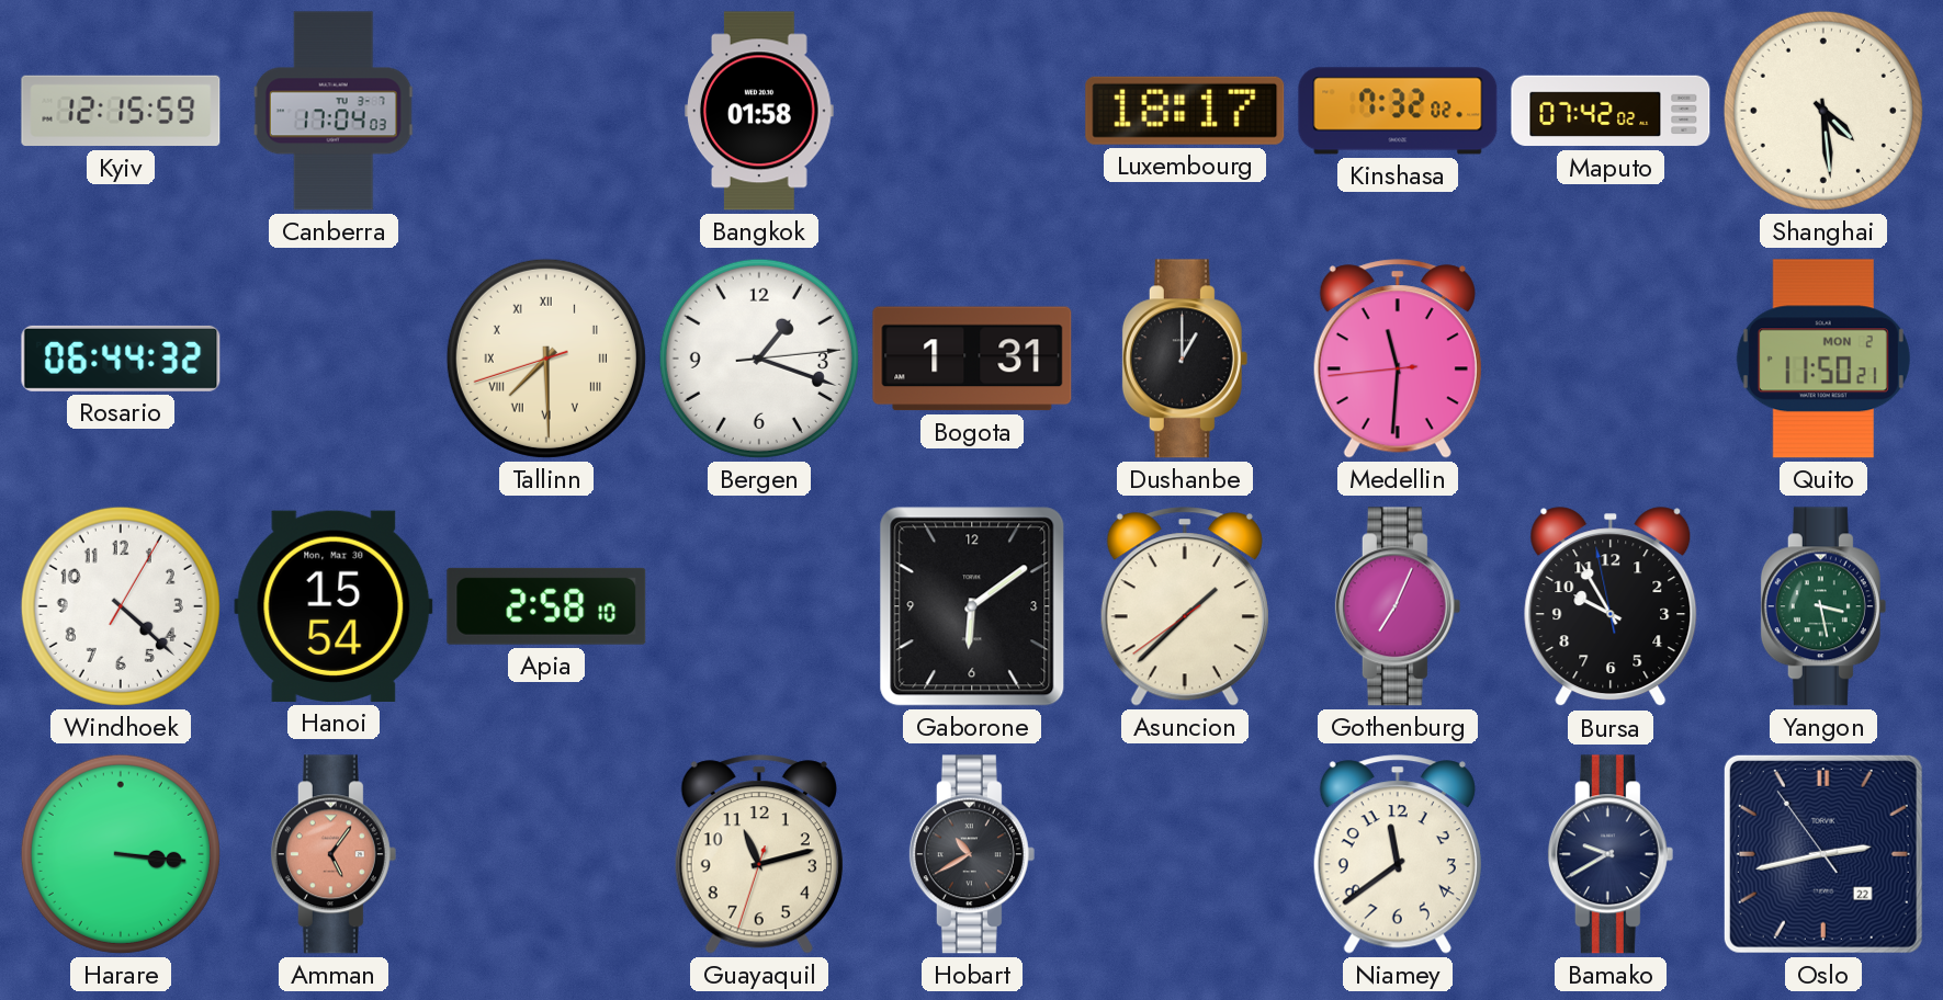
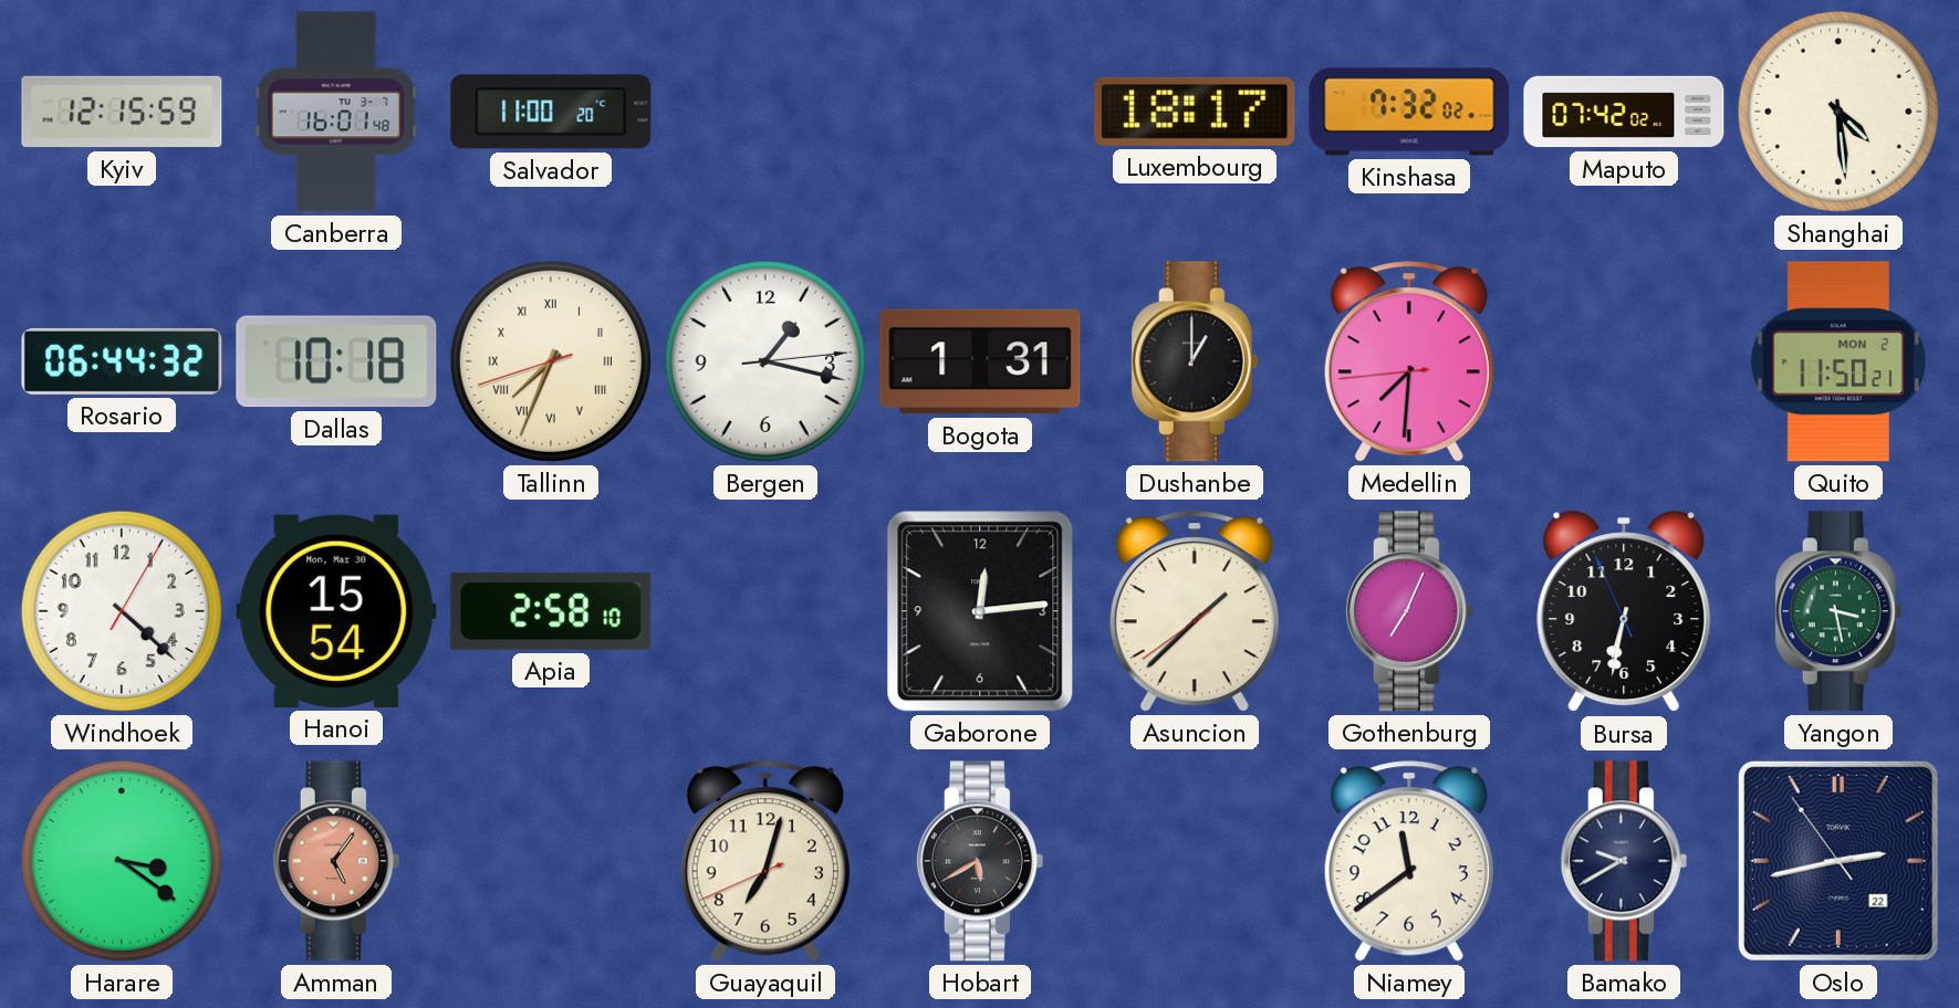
Canberra: 17:04 -> 16:01
Salvador: none -> 11:00
Bangkok: 01:58 -> none
Dallas: none -> 10:18
Tallinn: 7:29 -> 7:33
Bergen: 1:18 -> 1:17
Medellin: 11:30 -> 7:30
Gaborone: 6:09 -> 12:14
Bursa: 9:54 -> 6:31
Harare: 3:16 -> 3:21
Guayaquil: 11:12 -> 7:02
Hobart: 10:40 -> 5:40
